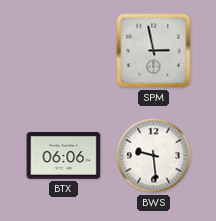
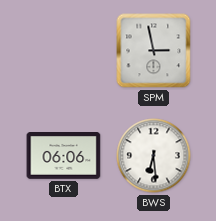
BWS: 9:29 -> 6:29
